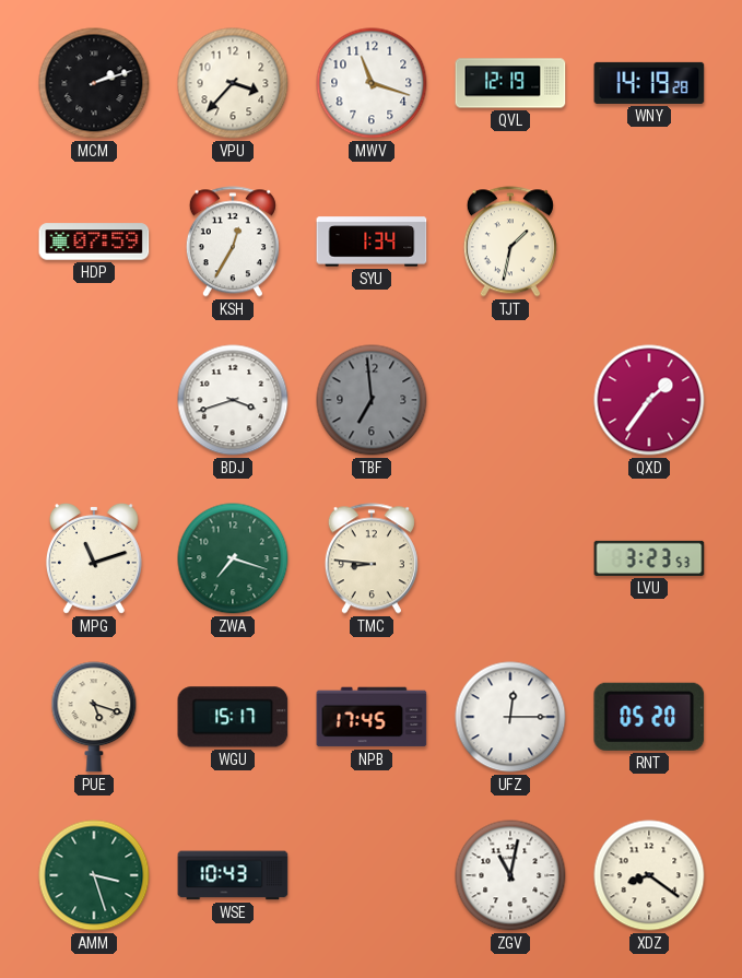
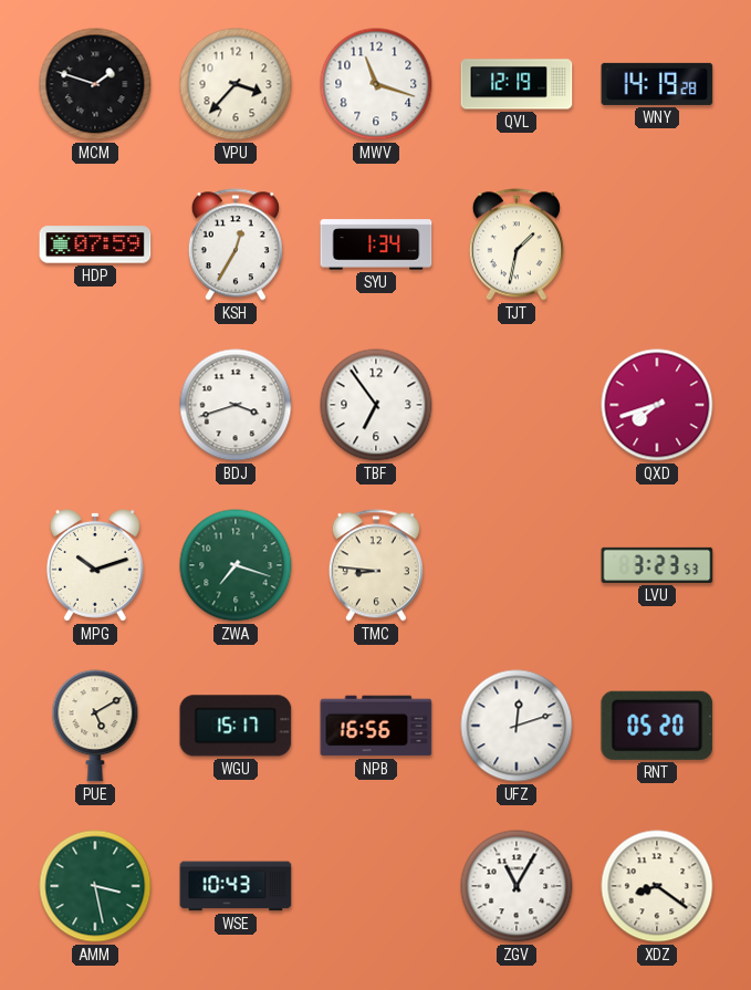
MCM: 2:12 -> 1:48
TBF: 6:59 -> 6:54
TBF dial: grey -> white
QXD: 1:36 -> 7:42
MPG: 11:12 -> 10:12
PUE: 5:18 -> 5:10
NPB: 17:45 -> 16:56
UFZ: 12:15 -> 12:12
AMM: 3:27 -> 3:28
ZGV: 11:02 -> 11:05
